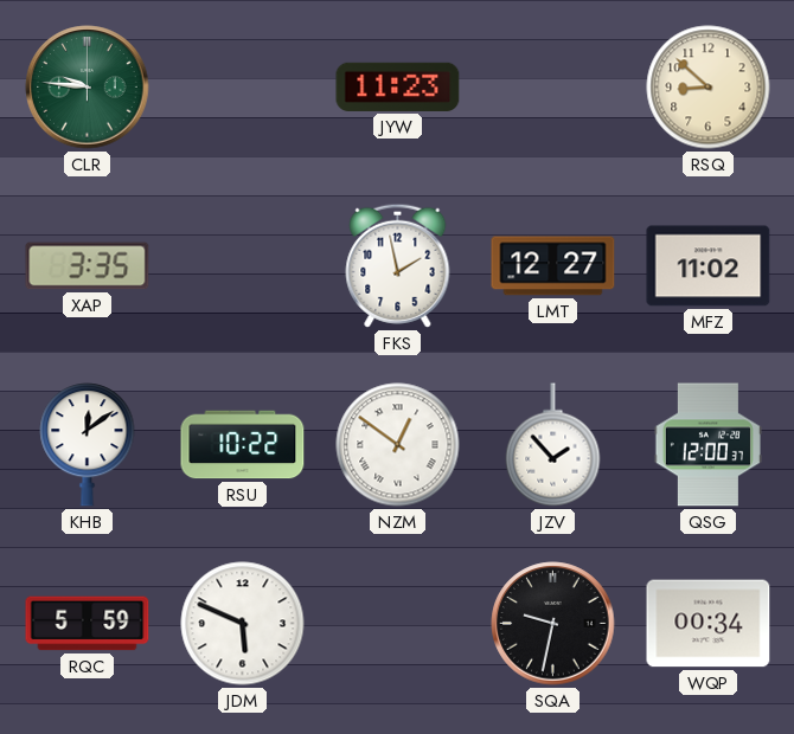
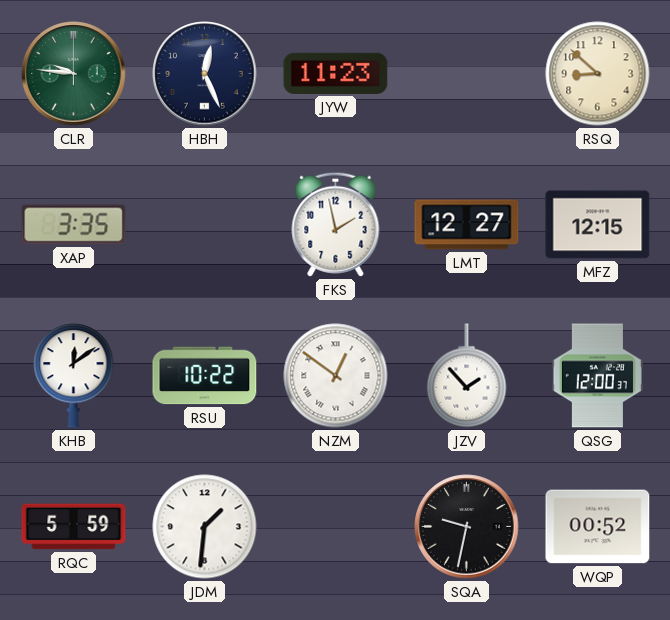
HBH: none -> 12:26
MFZ: 11:02 -> 12:15
JDM: 5:49 -> 1:31
WQP: 00:34 -> 00:52
